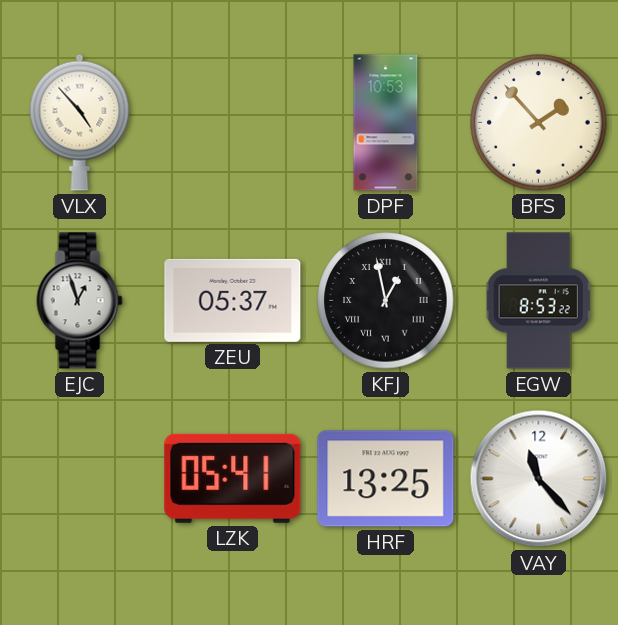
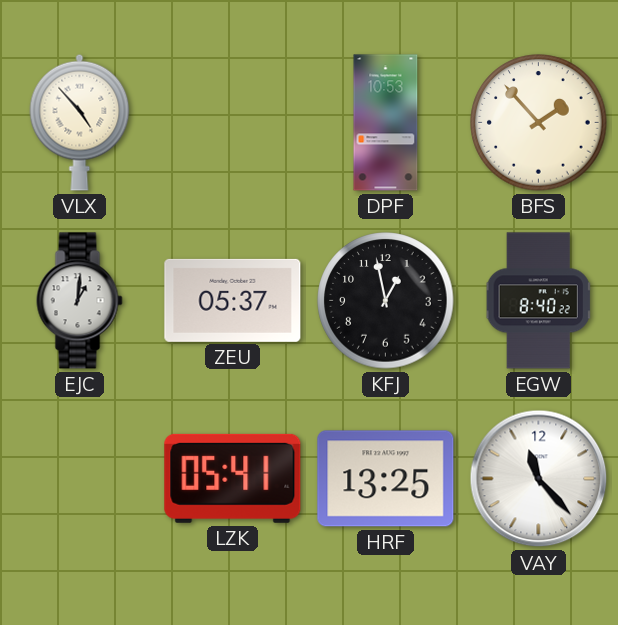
EJC: 12:57 -> 1:01
KFJ numerals: Roman -> Arabic
EGW: 8:53 -> 8:40
